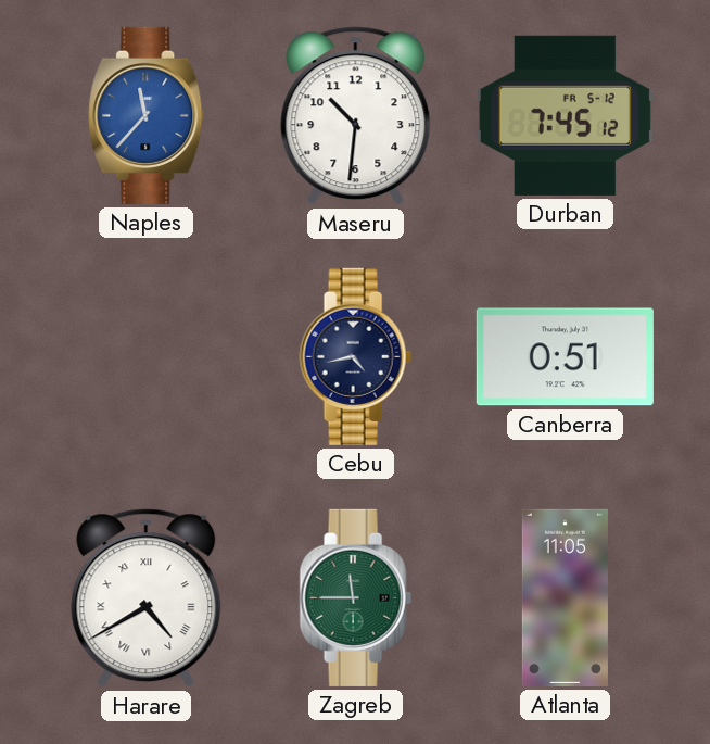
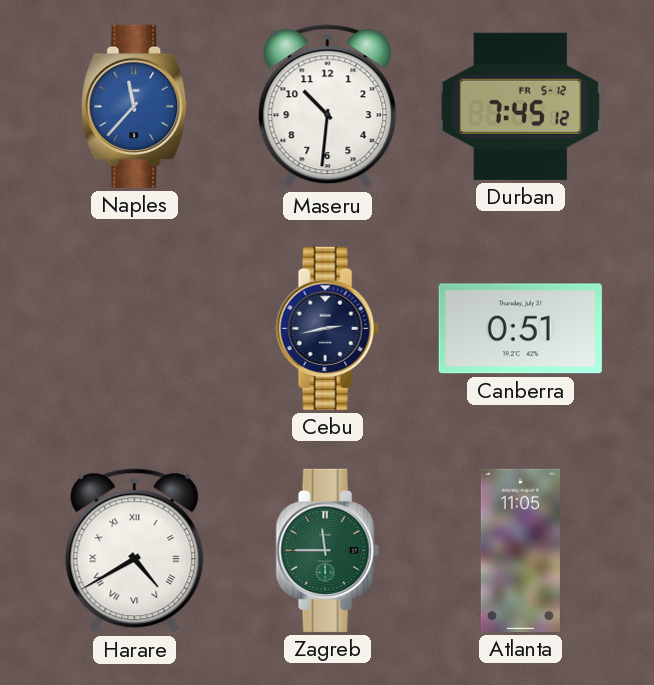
Cebu: 4:43 -> 2:43
